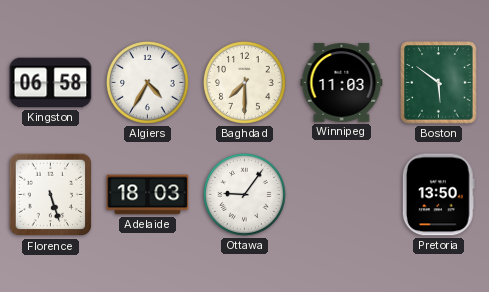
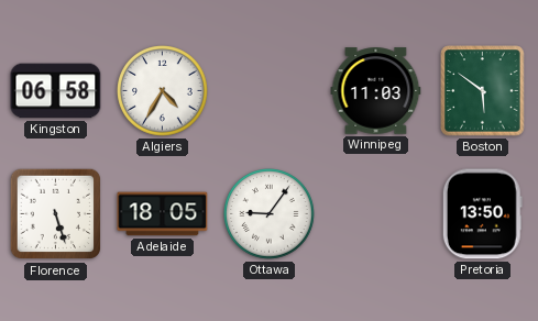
Baghdad: 7:30 -> none
Adelaide: 18:03 -> 18:05
